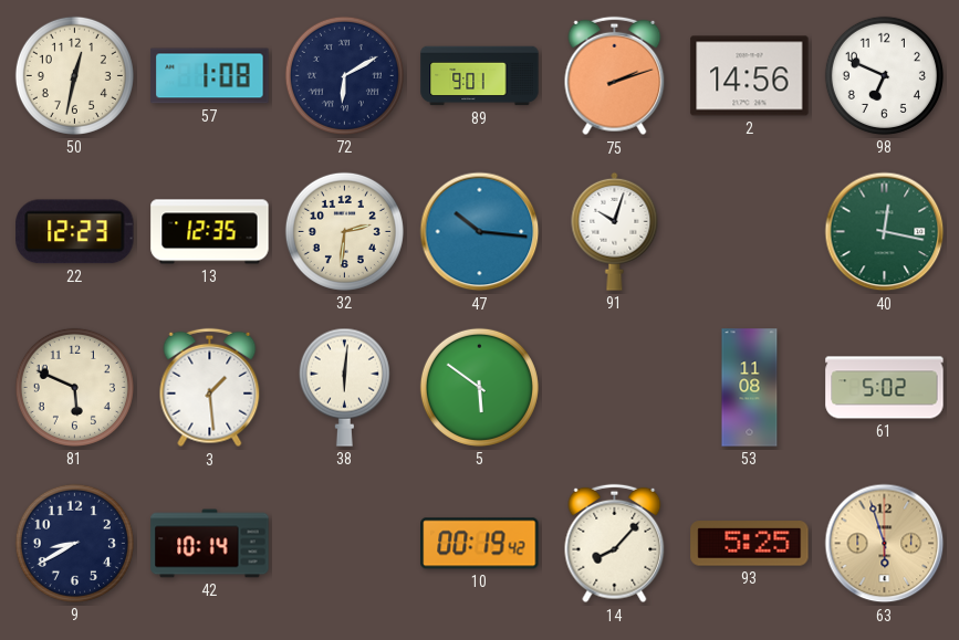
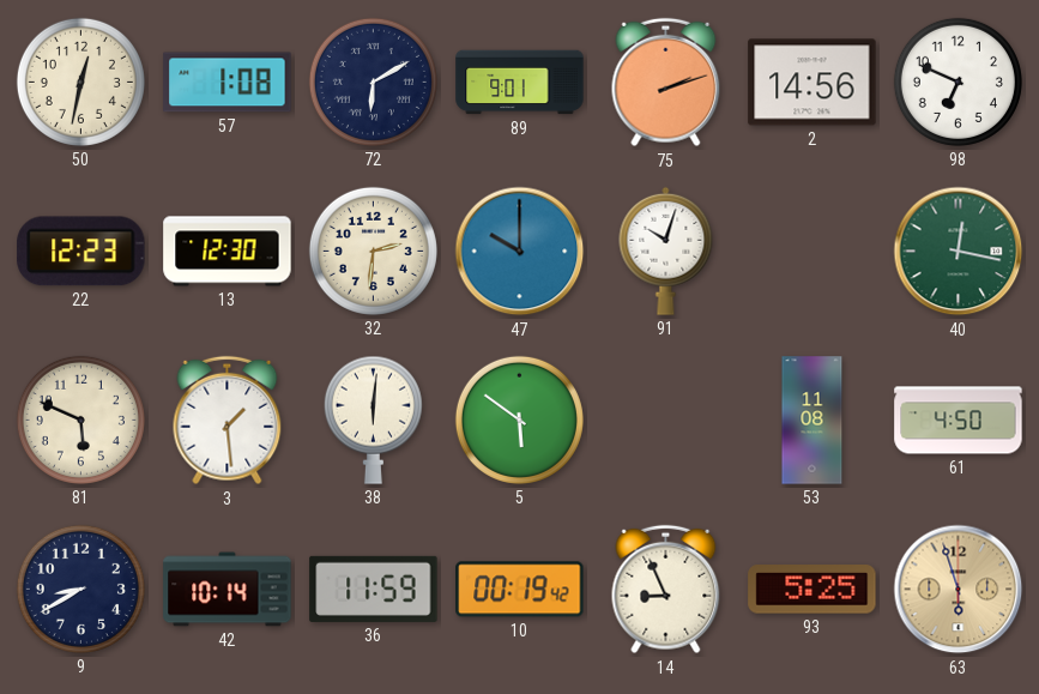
13: 12:35 -> 12:30
47: 10:16 -> 10:00
61: 5:02 -> 4:50
36: none -> 11:59
14: 8:07 -> 8:56
